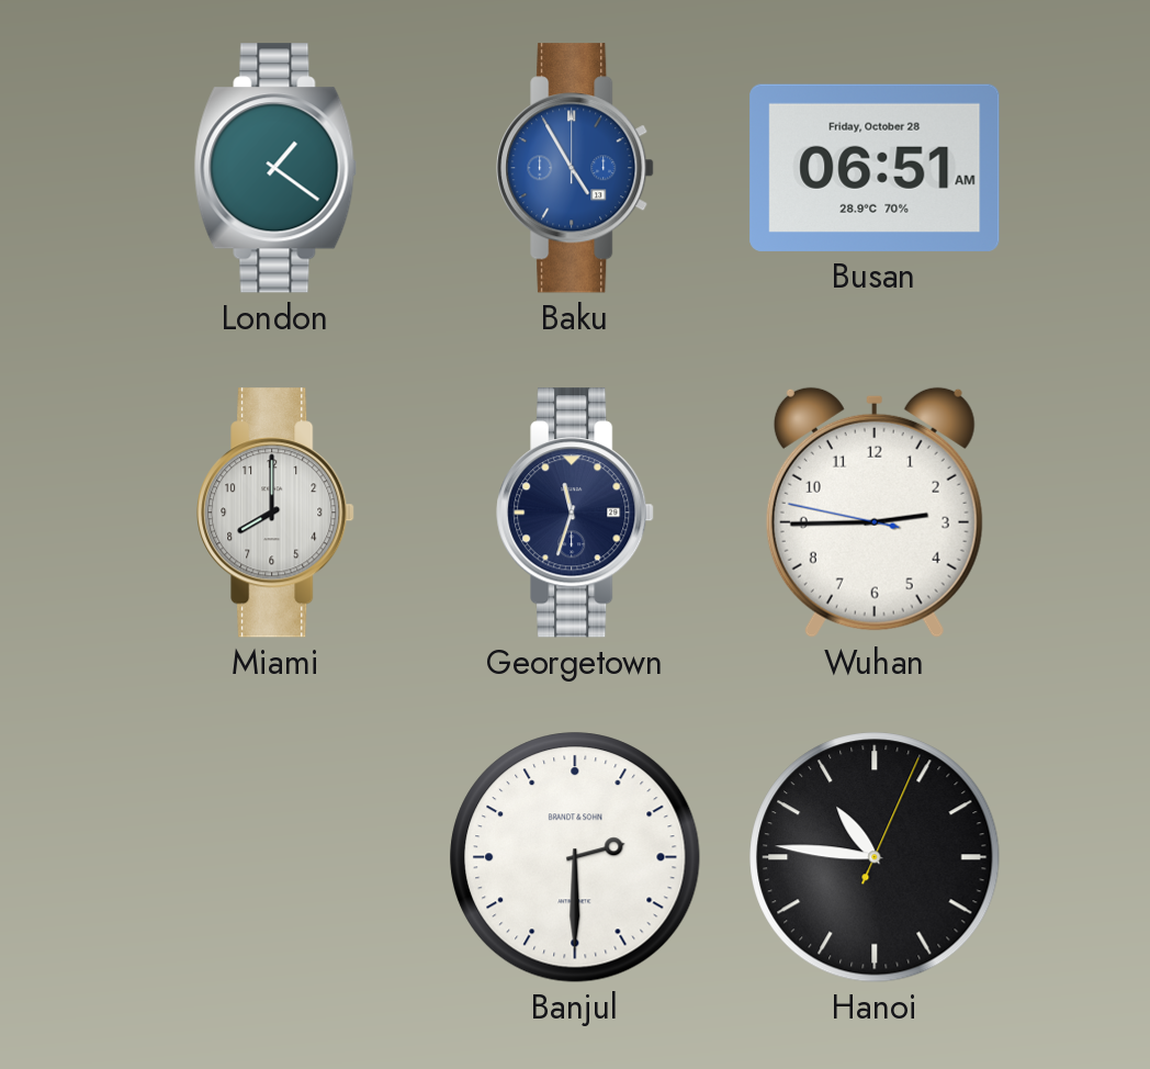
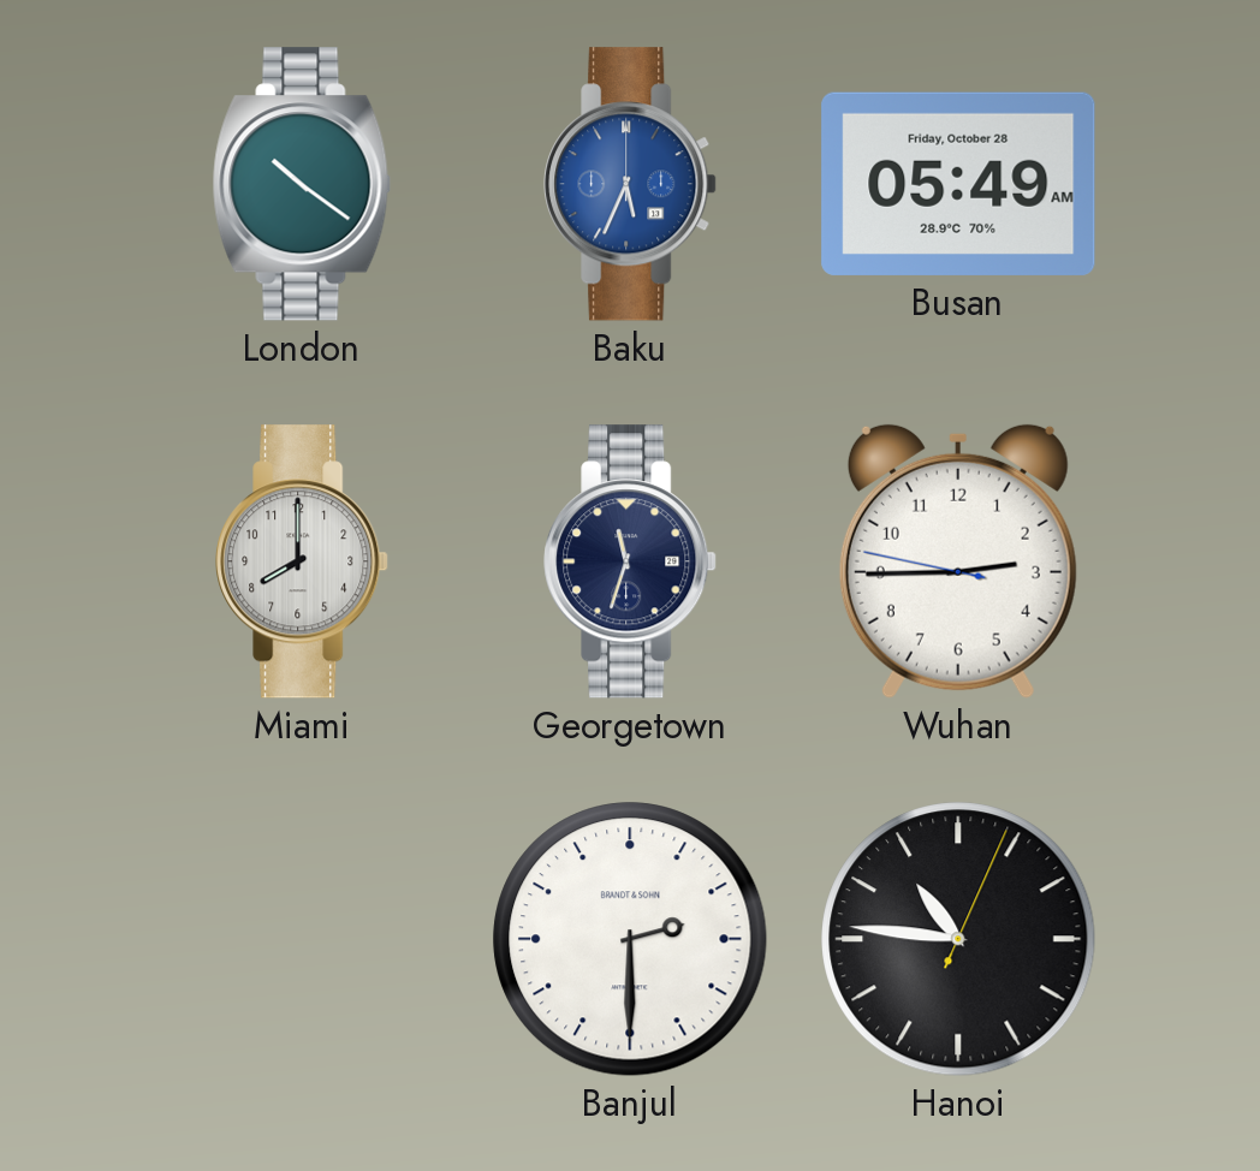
London: 1:21 -> 10:21
Baku: 4:55 -> 5:34
Busan: 06:51 -> 05:49
